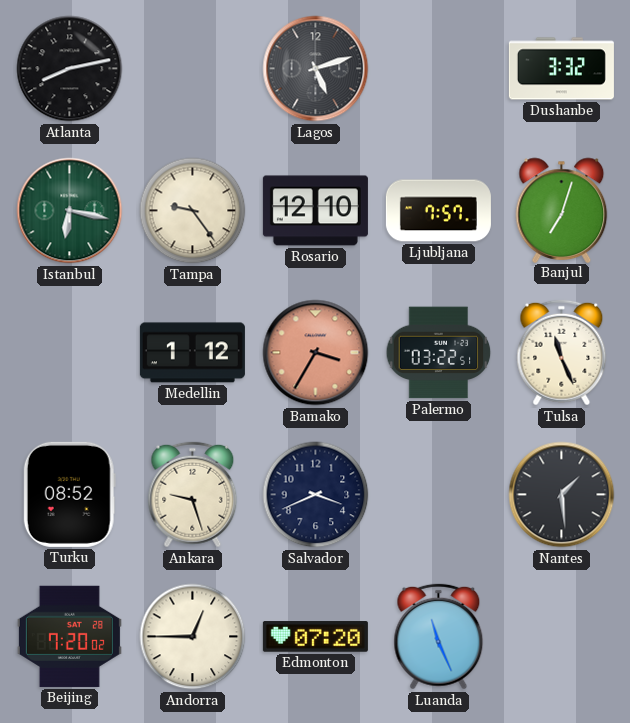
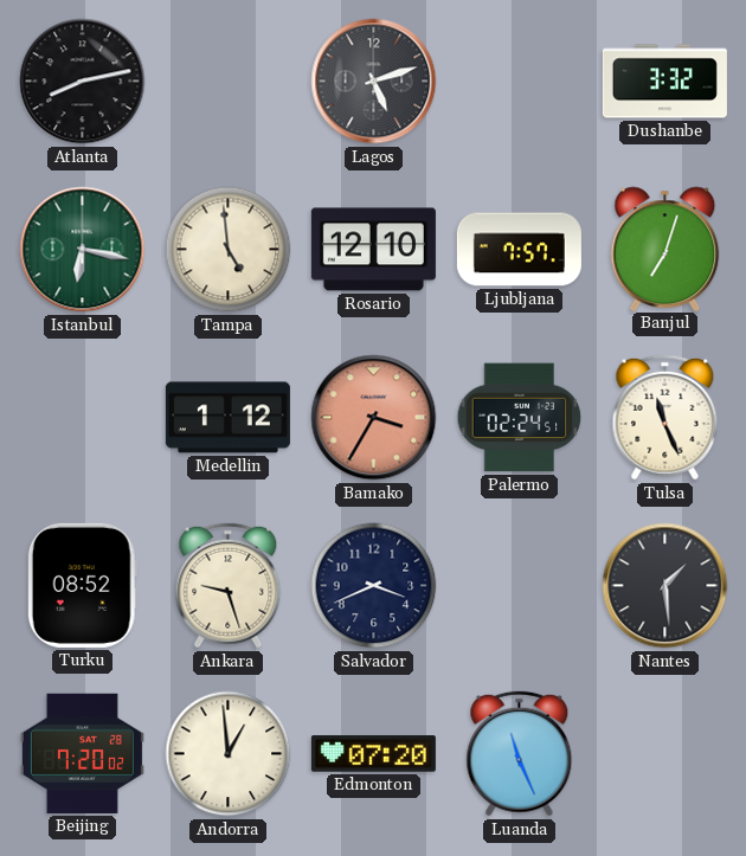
Tampa: 9:24 -> 4:59
Palermo: 03:22 -> 02:24
Andorra: 12:45 -> 12:59
